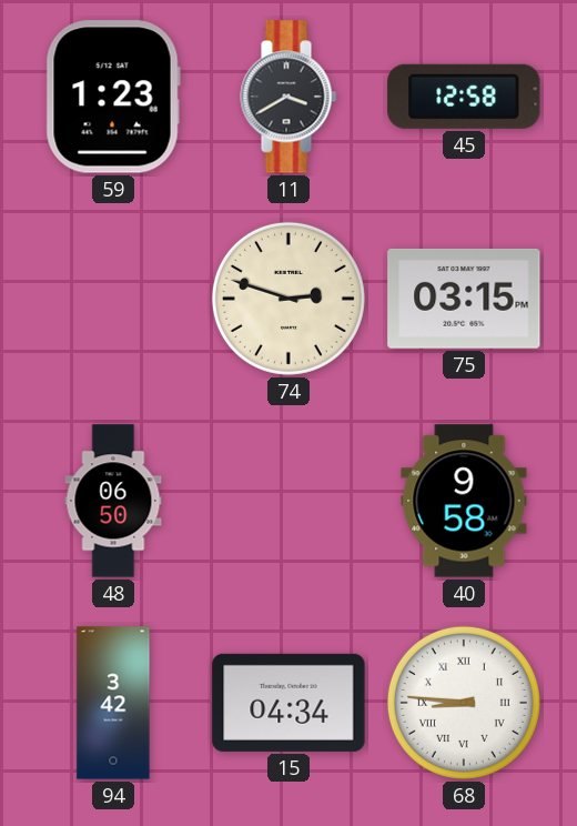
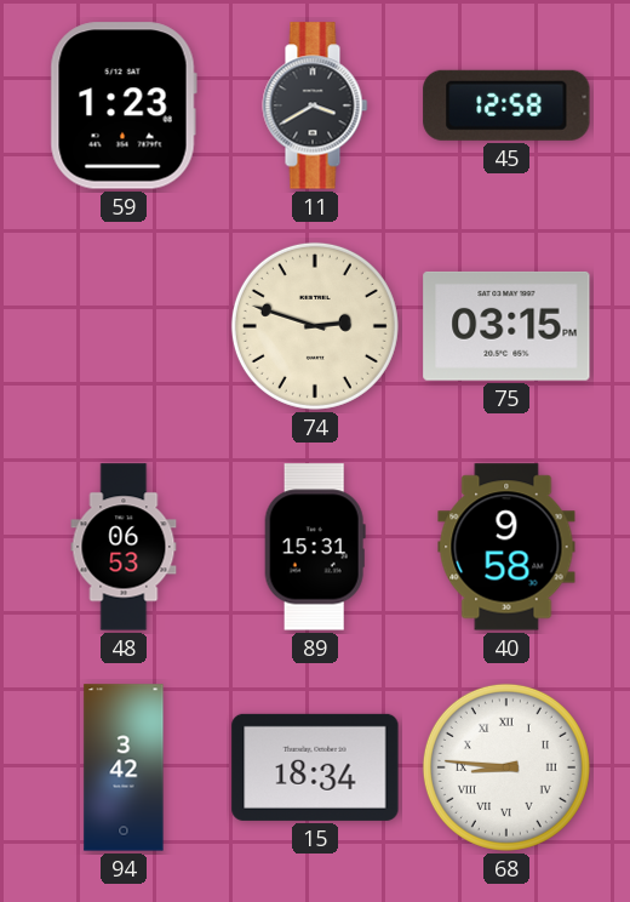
48: 06:50 -> 06:53
89: none -> 15:31
15: 04:34 -> 18:34
